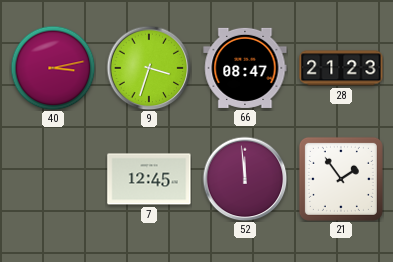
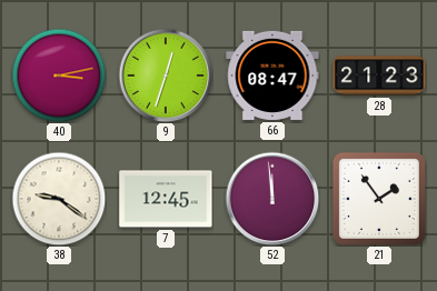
9: 3:33 -> 12:33
38: none -> 9:21
